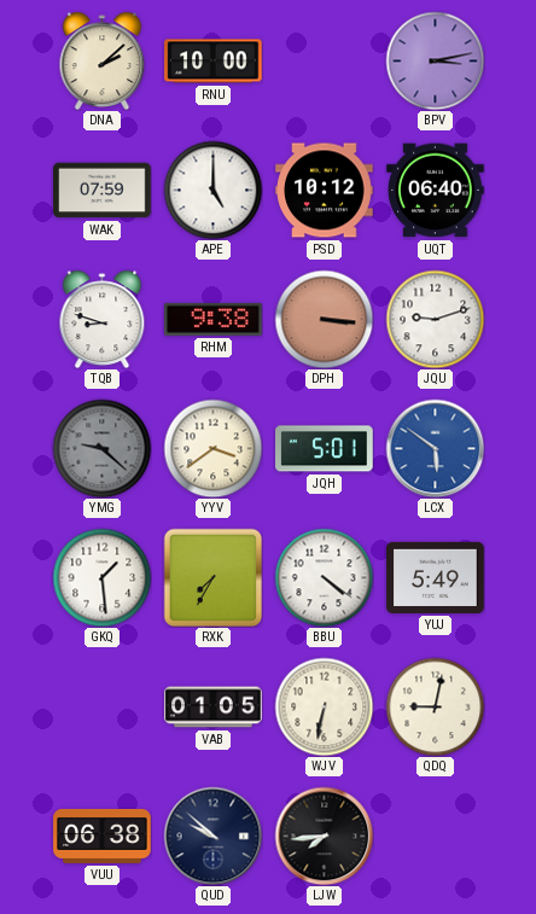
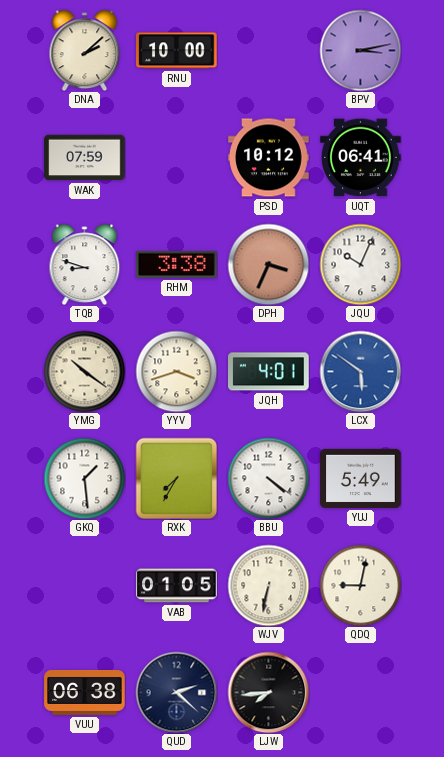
APE: 5:00 -> none
UQT: 06:40 -> 06:41
RHM: 9:38 -> 3:38
DPH: 3:16 -> 3:34
JQU: 9:12 -> 10:04
YMG: 9:22 -> 10:21
YMG dial: grey -> cream
YYV: 3:39 -> 3:42
JQH: 5:01 -> 4:01
QUD: 9:52 -> 2:22
